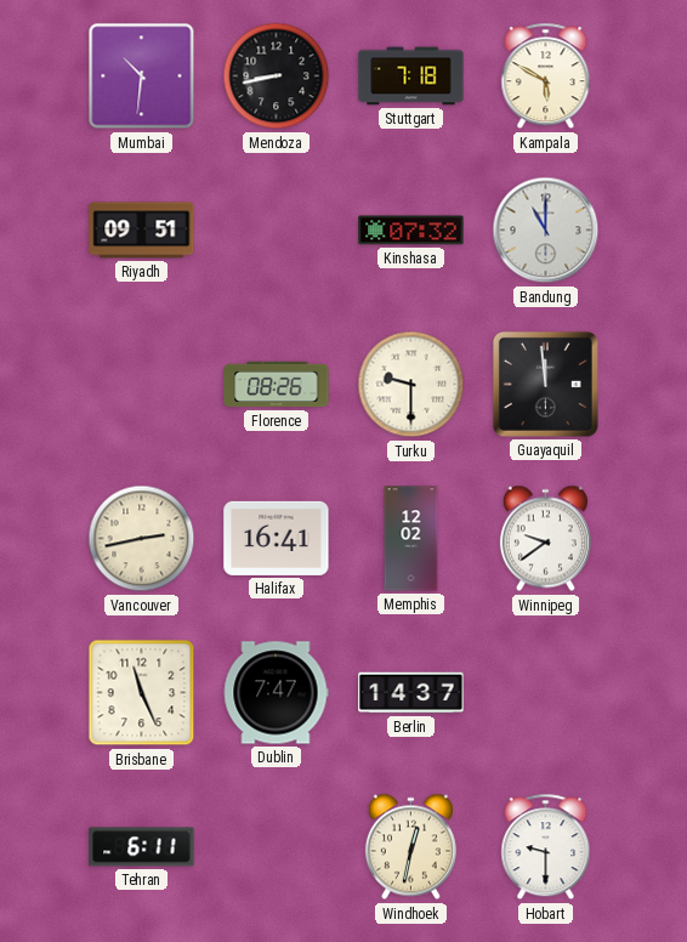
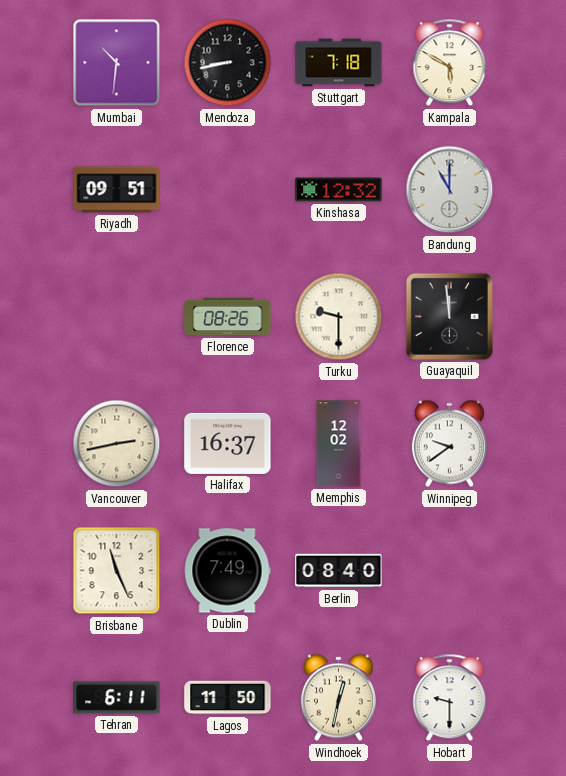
Kinshasa: 07:32 -> 12:32
Halifax: 16:41 -> 16:37
Dublin: 7:47 -> 7:49
Berlin: 14:37 -> 08:40
Lagos: none -> 11:50
